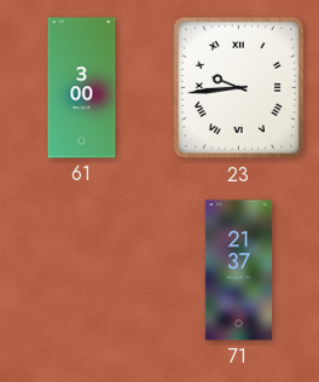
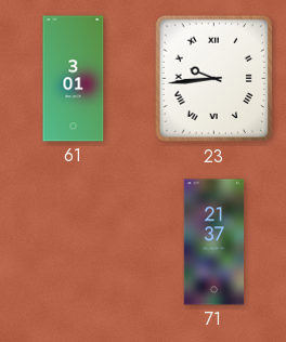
61: 3:00 -> 3:01
